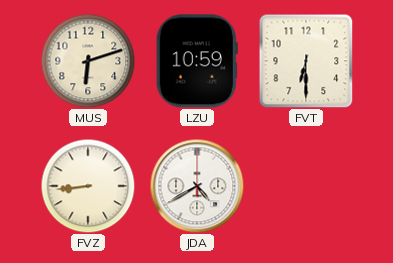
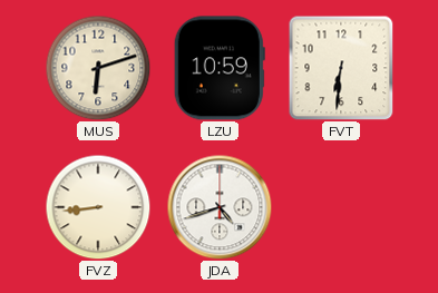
FVT: 6:30 -> 6:31
JDA: 4:40 -> 4:42
